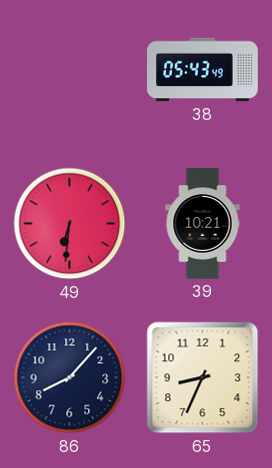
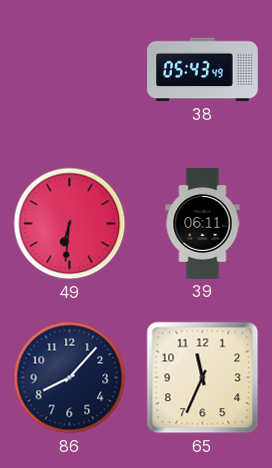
39: 10:21 -> 06:11
65: 8:34 -> 11:34
